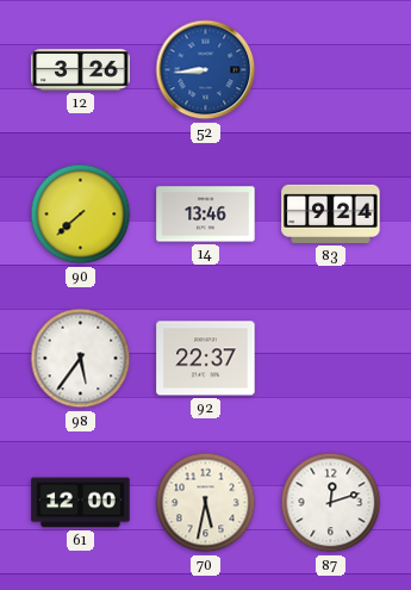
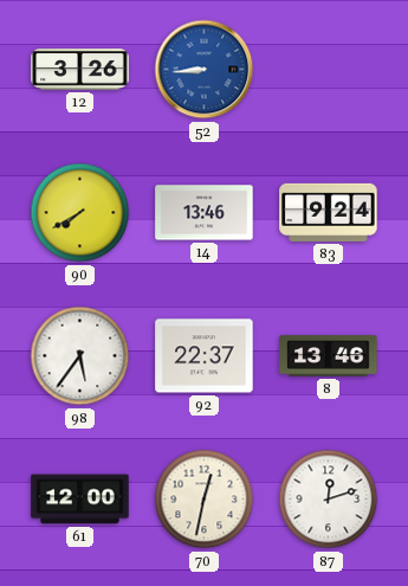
90: 7:38 -> 7:40
8: none -> 13:46
70: 5:32 -> 12:32
